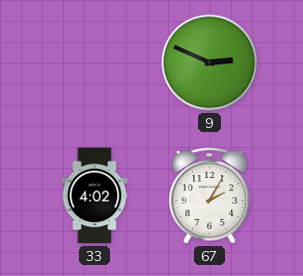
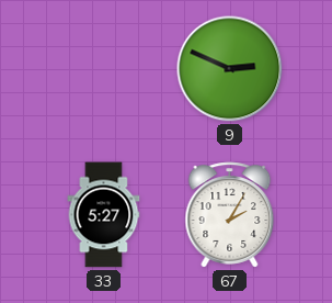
33: 4:02 -> 5:27
